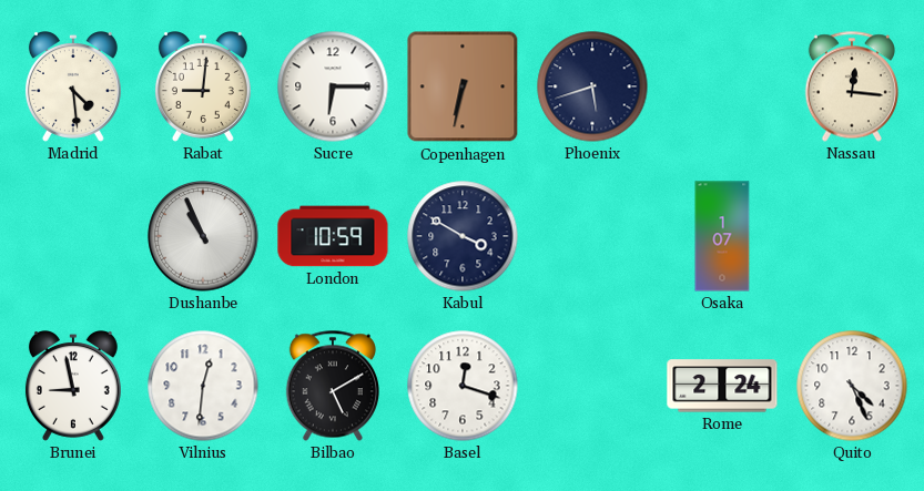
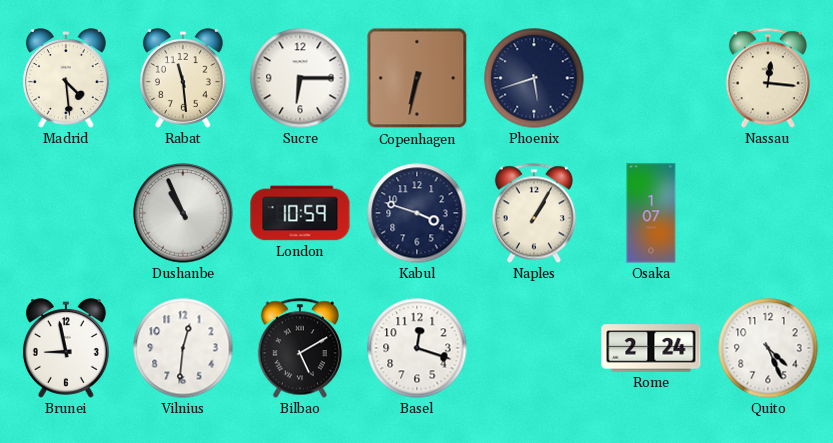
Rabat: 9:01 -> 11:29
Kabul: 3:50 -> 3:48
Naples: none -> 1:05
